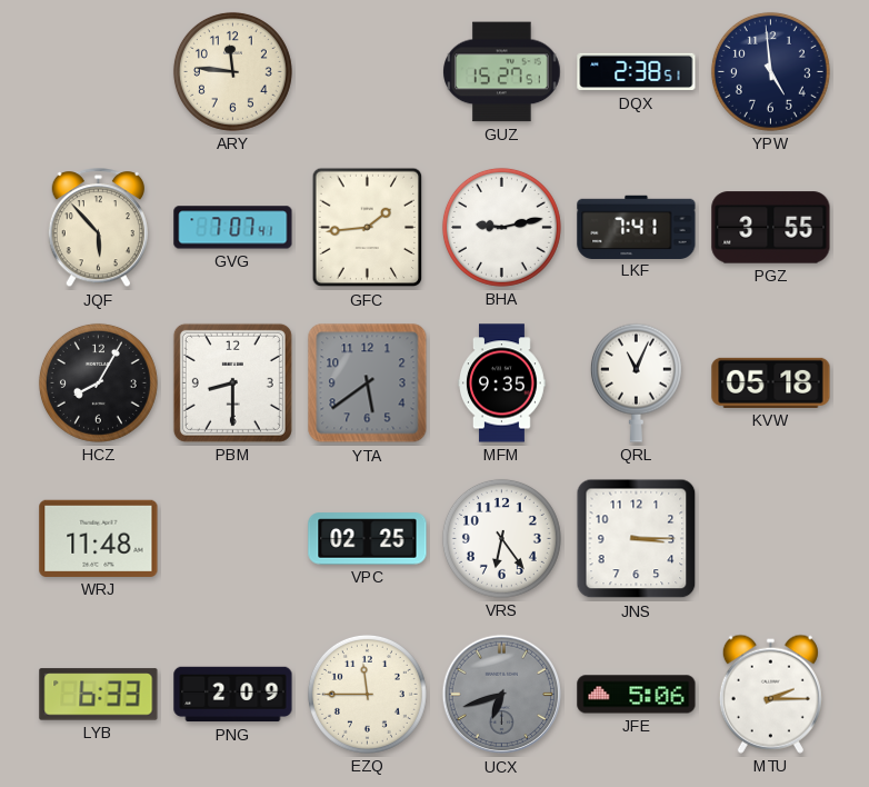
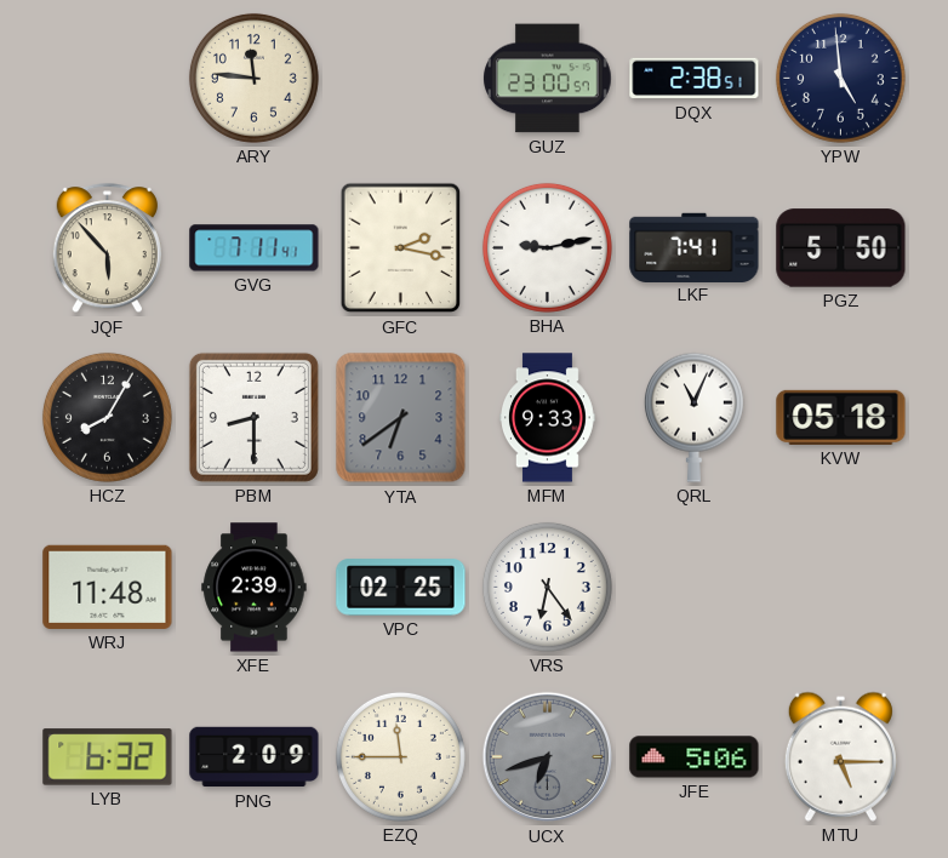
GUZ: 15:27 -> 23:00
GVG: 7:07 -> 7:11
GFC: 1:44 -> 2:17
PGZ: 3:55 -> 5:50
YTA: 5:39 -> 6:39
MFM: 9:35 -> 9:33
XFE: none -> 2:39
JNS: 3:15 -> none
LYB: 6:33 -> 6:32
MTU: 2:15 -> 5:15
